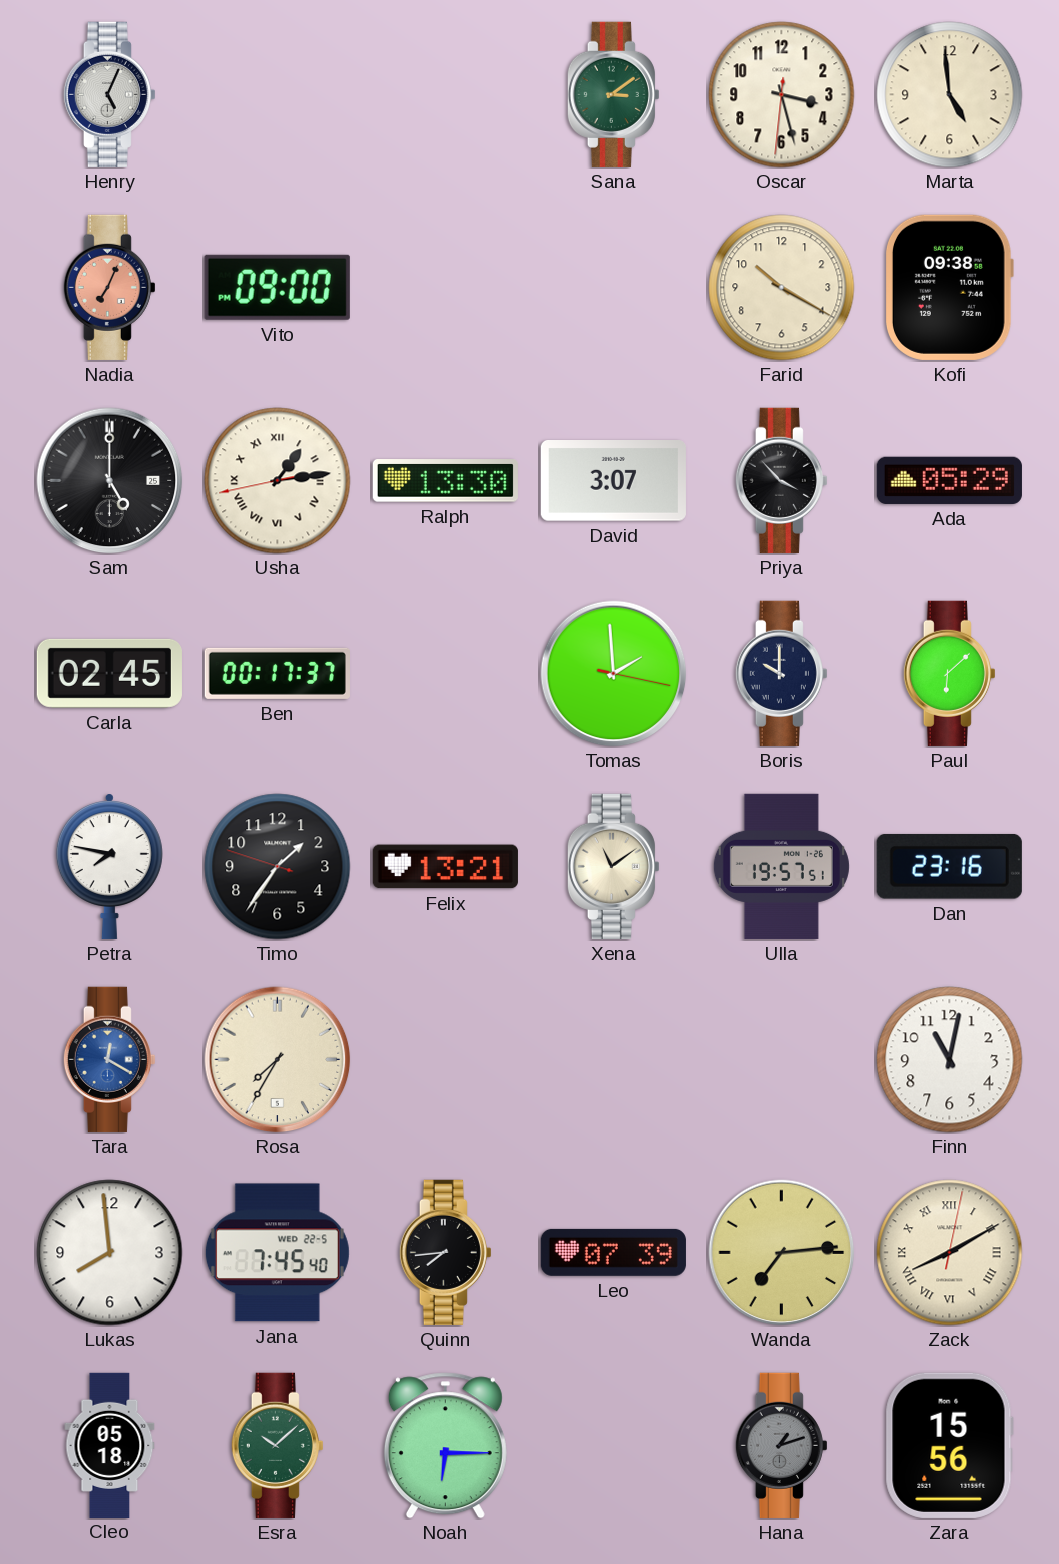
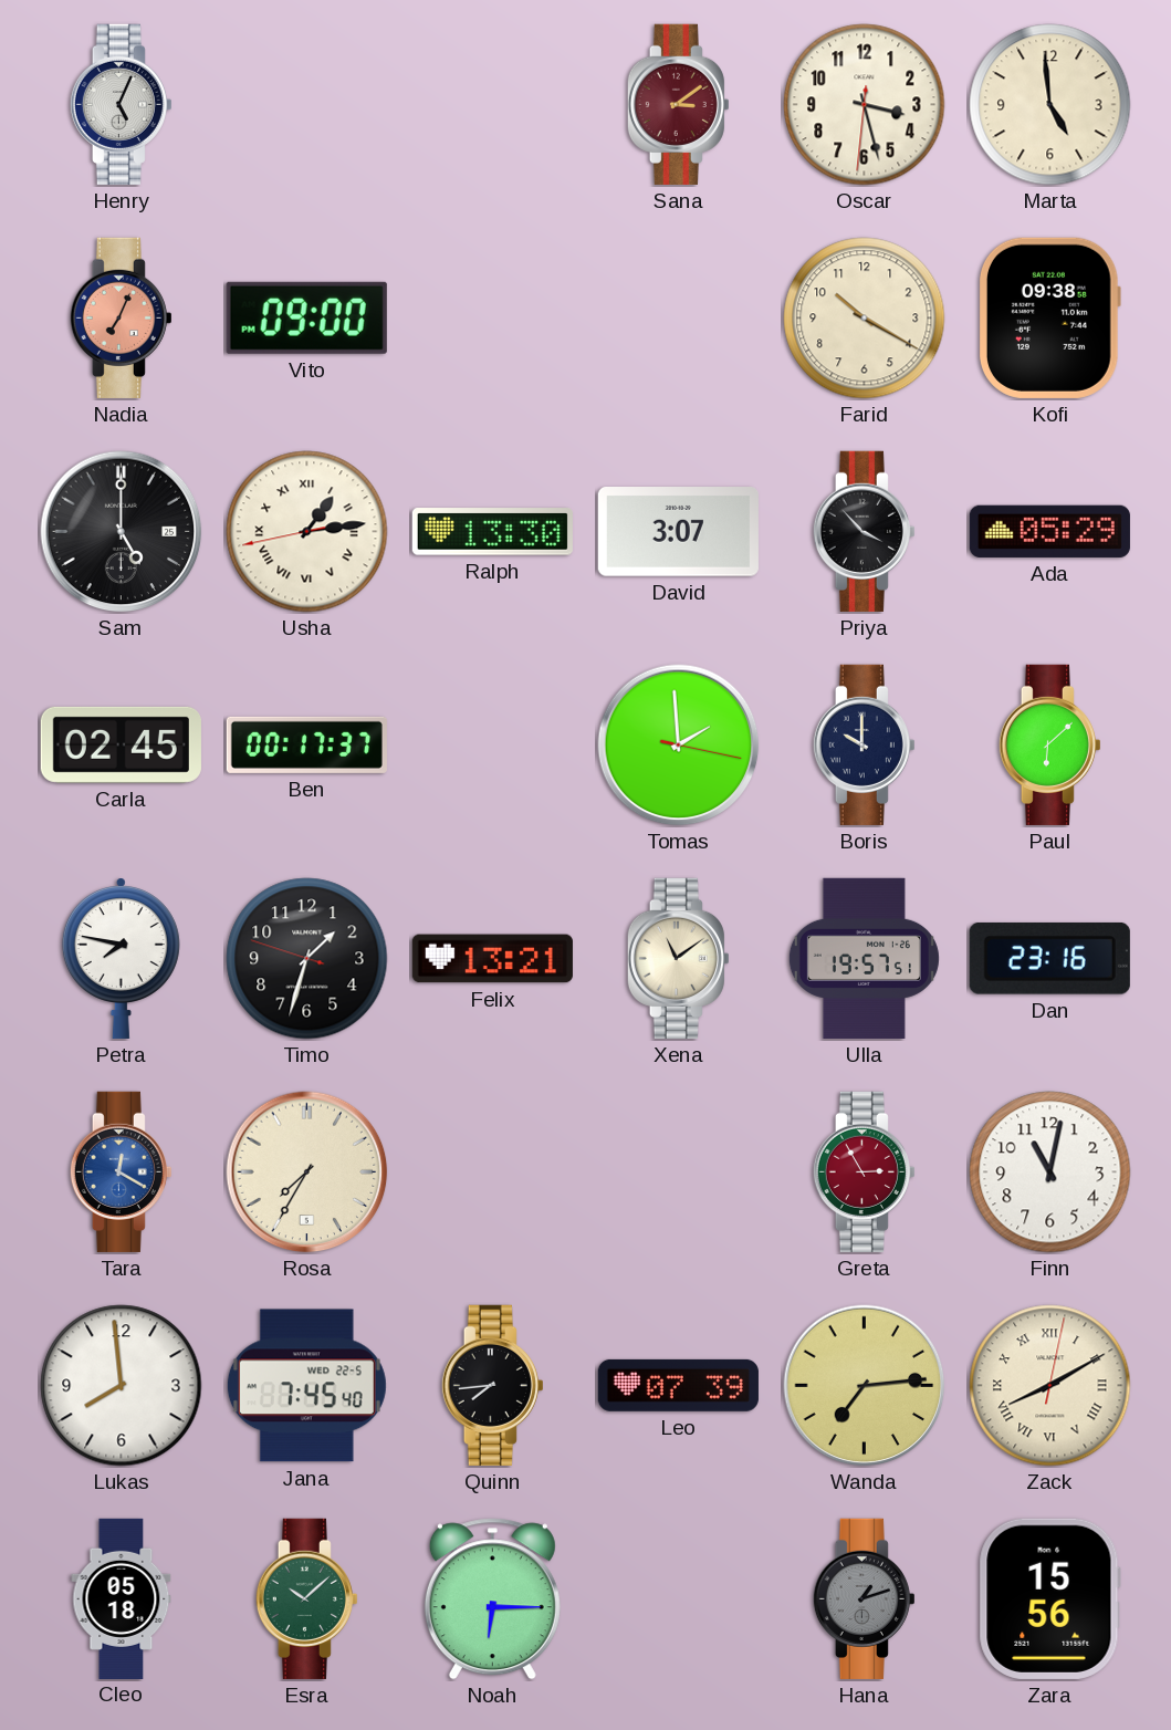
Sana dial: green -> burgundy
Timo: 1:35 -> 1:32
Greta: none -> 2:55
